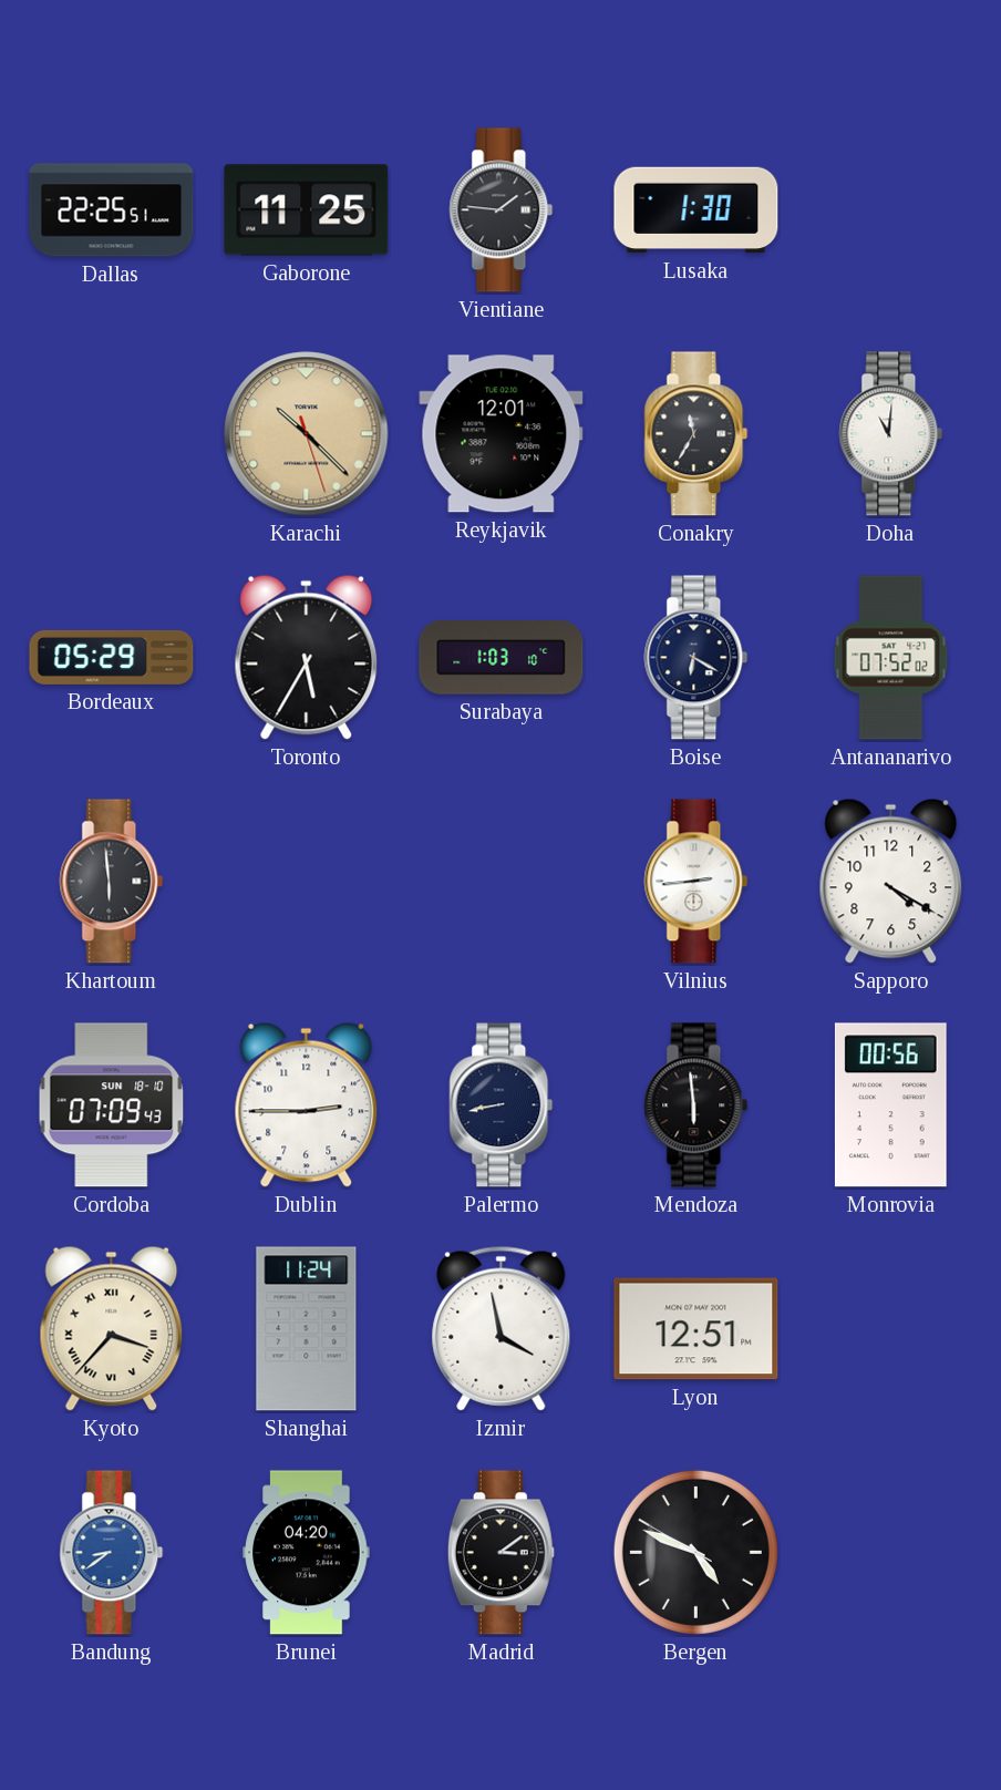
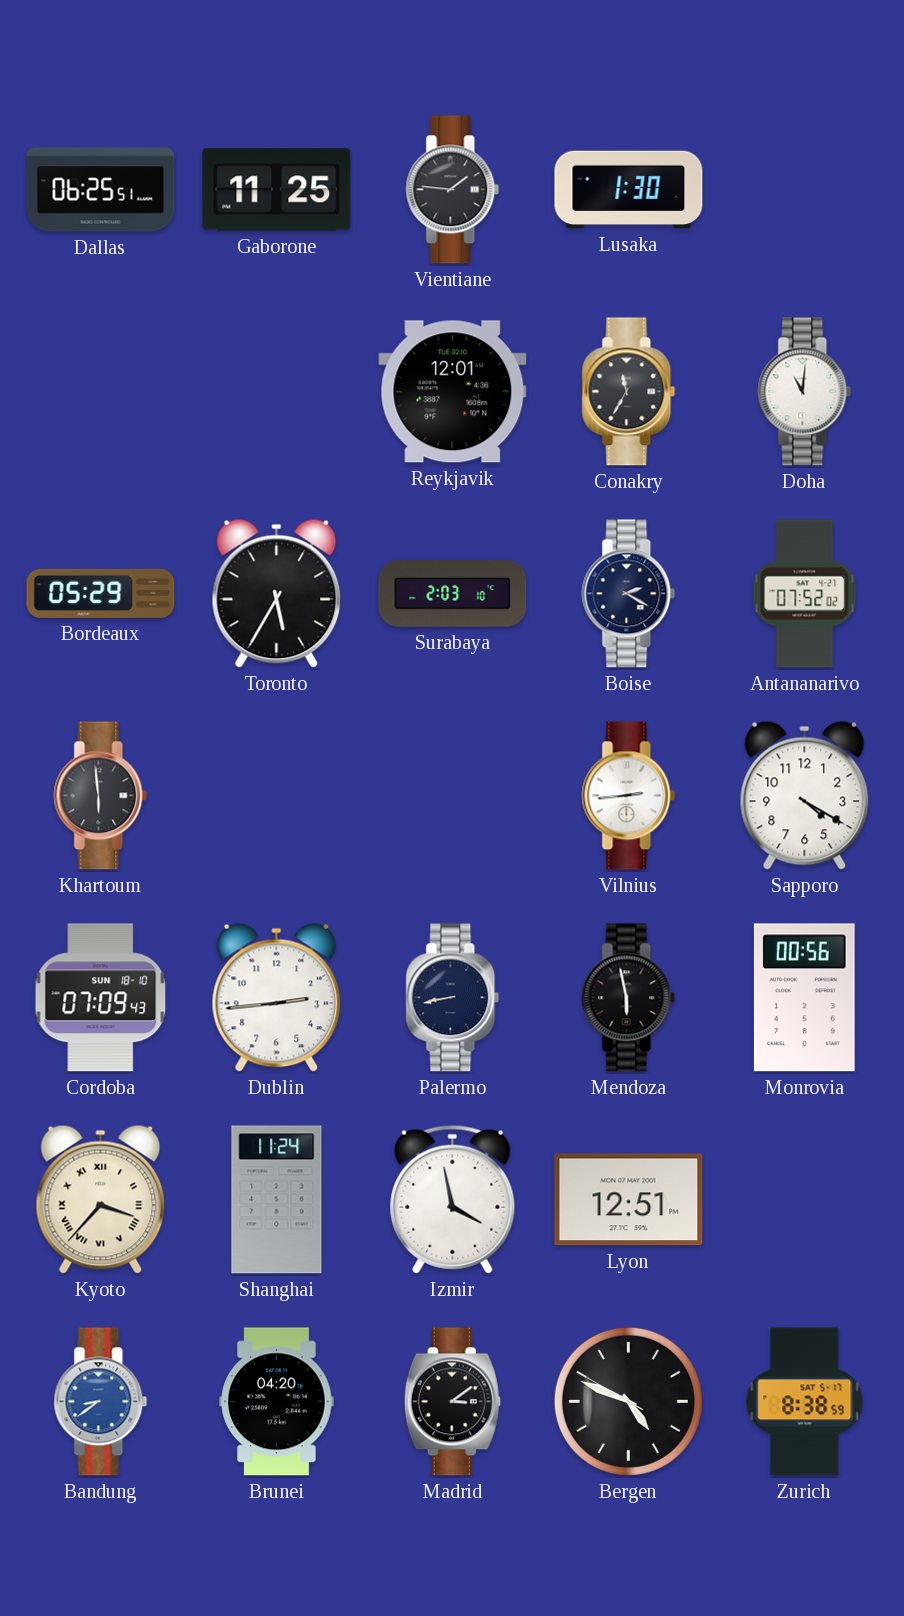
Dallas: 22:25 -> 06:25
Karachi: 10:22 -> none
Surabaya: 1:03 -> 2:03
Boise: 6:20 -> 2:20
Dublin: 2:45 -> 2:44
Mendoza: 5:59 -> 5:58
Zurich: none -> 8:38
